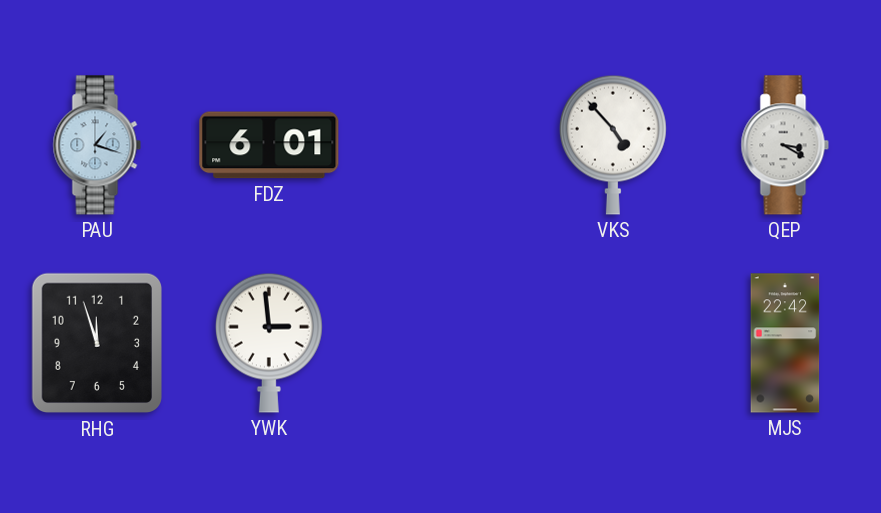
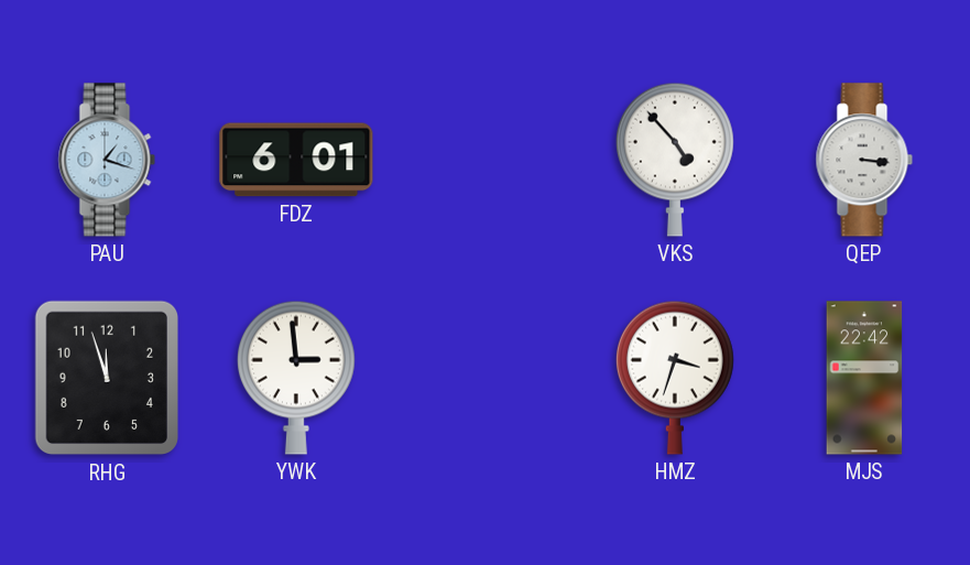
QEP: 3:20 -> 3:16
HMZ: none -> 3:33
